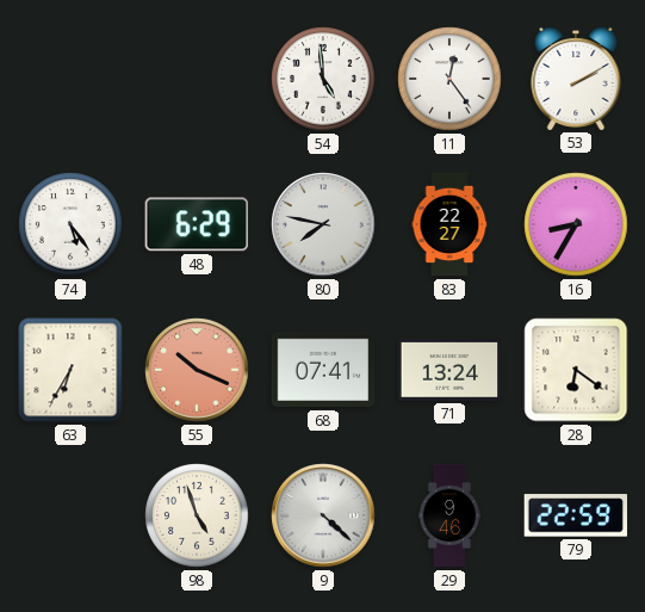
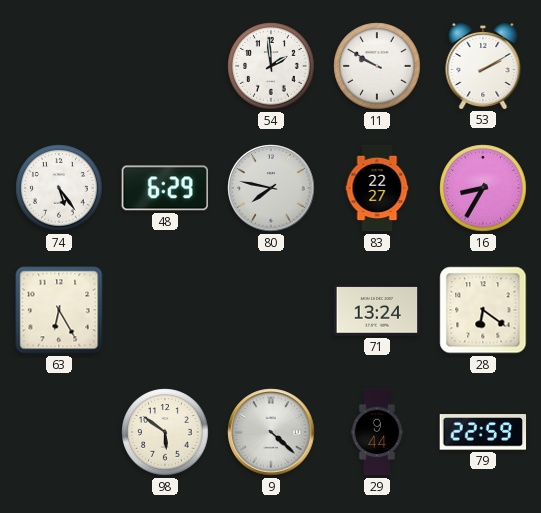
54: 4:59 -> 1:59
11: 12:24 -> 9:50
63: 6:35 -> 6:25
55: 10:19 -> none
68: 07:41 -> none
98: 4:57 -> 5:51
29: 9:46 -> 9:44
